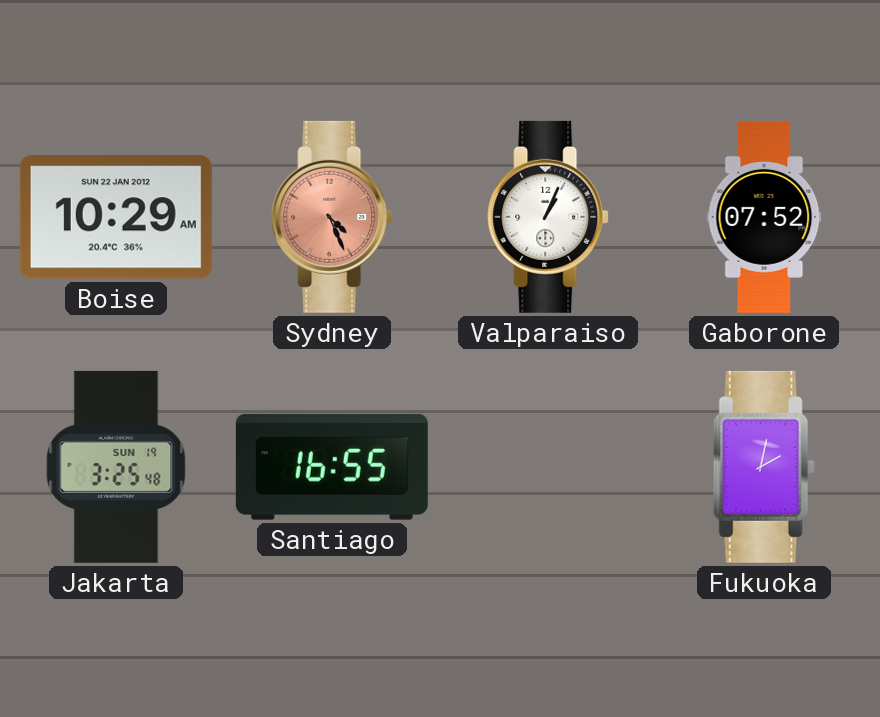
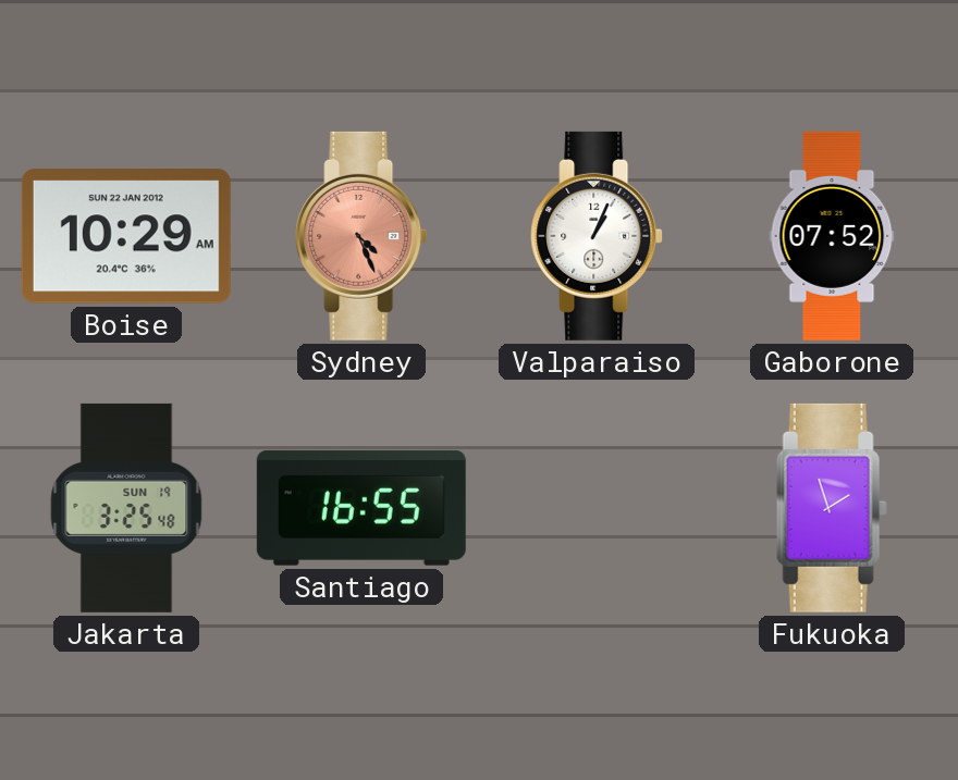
Fukuoka: 2:02 -> 1:57
